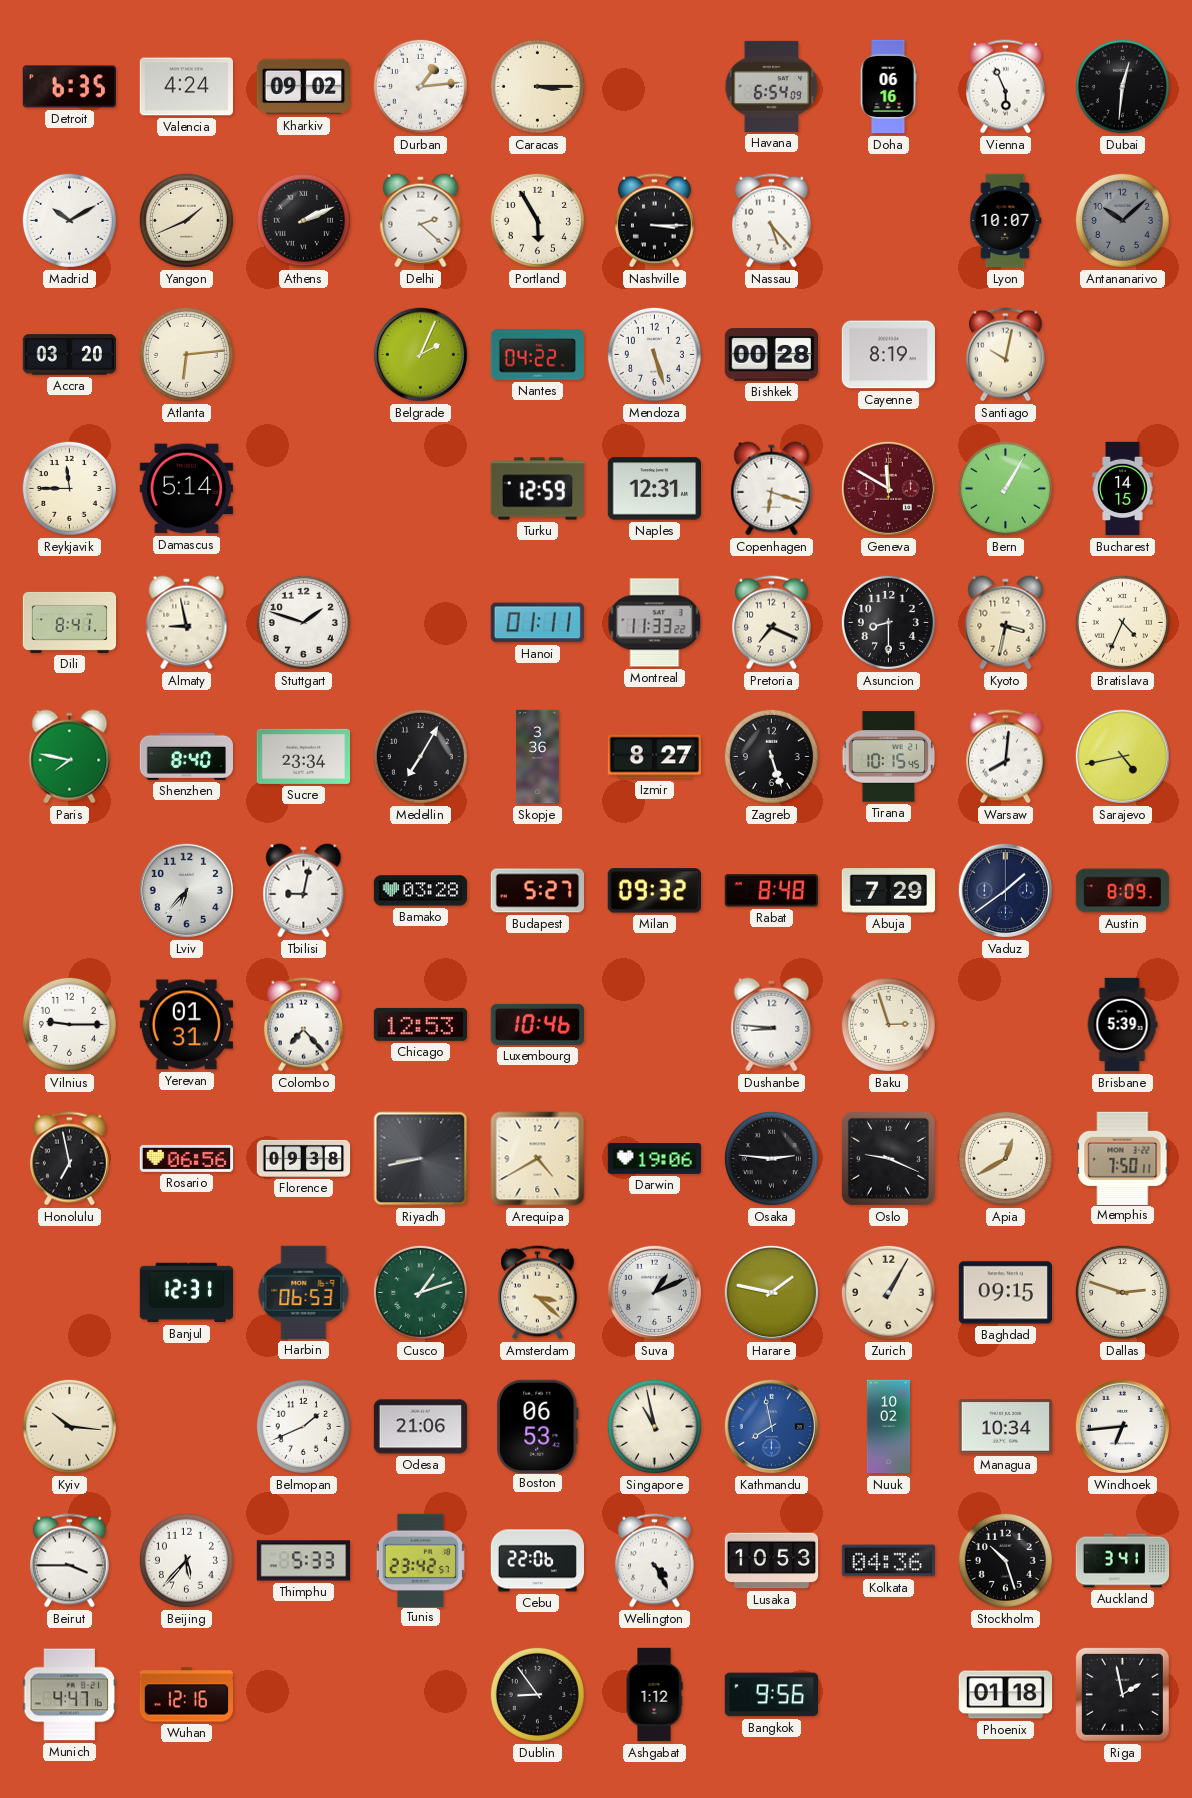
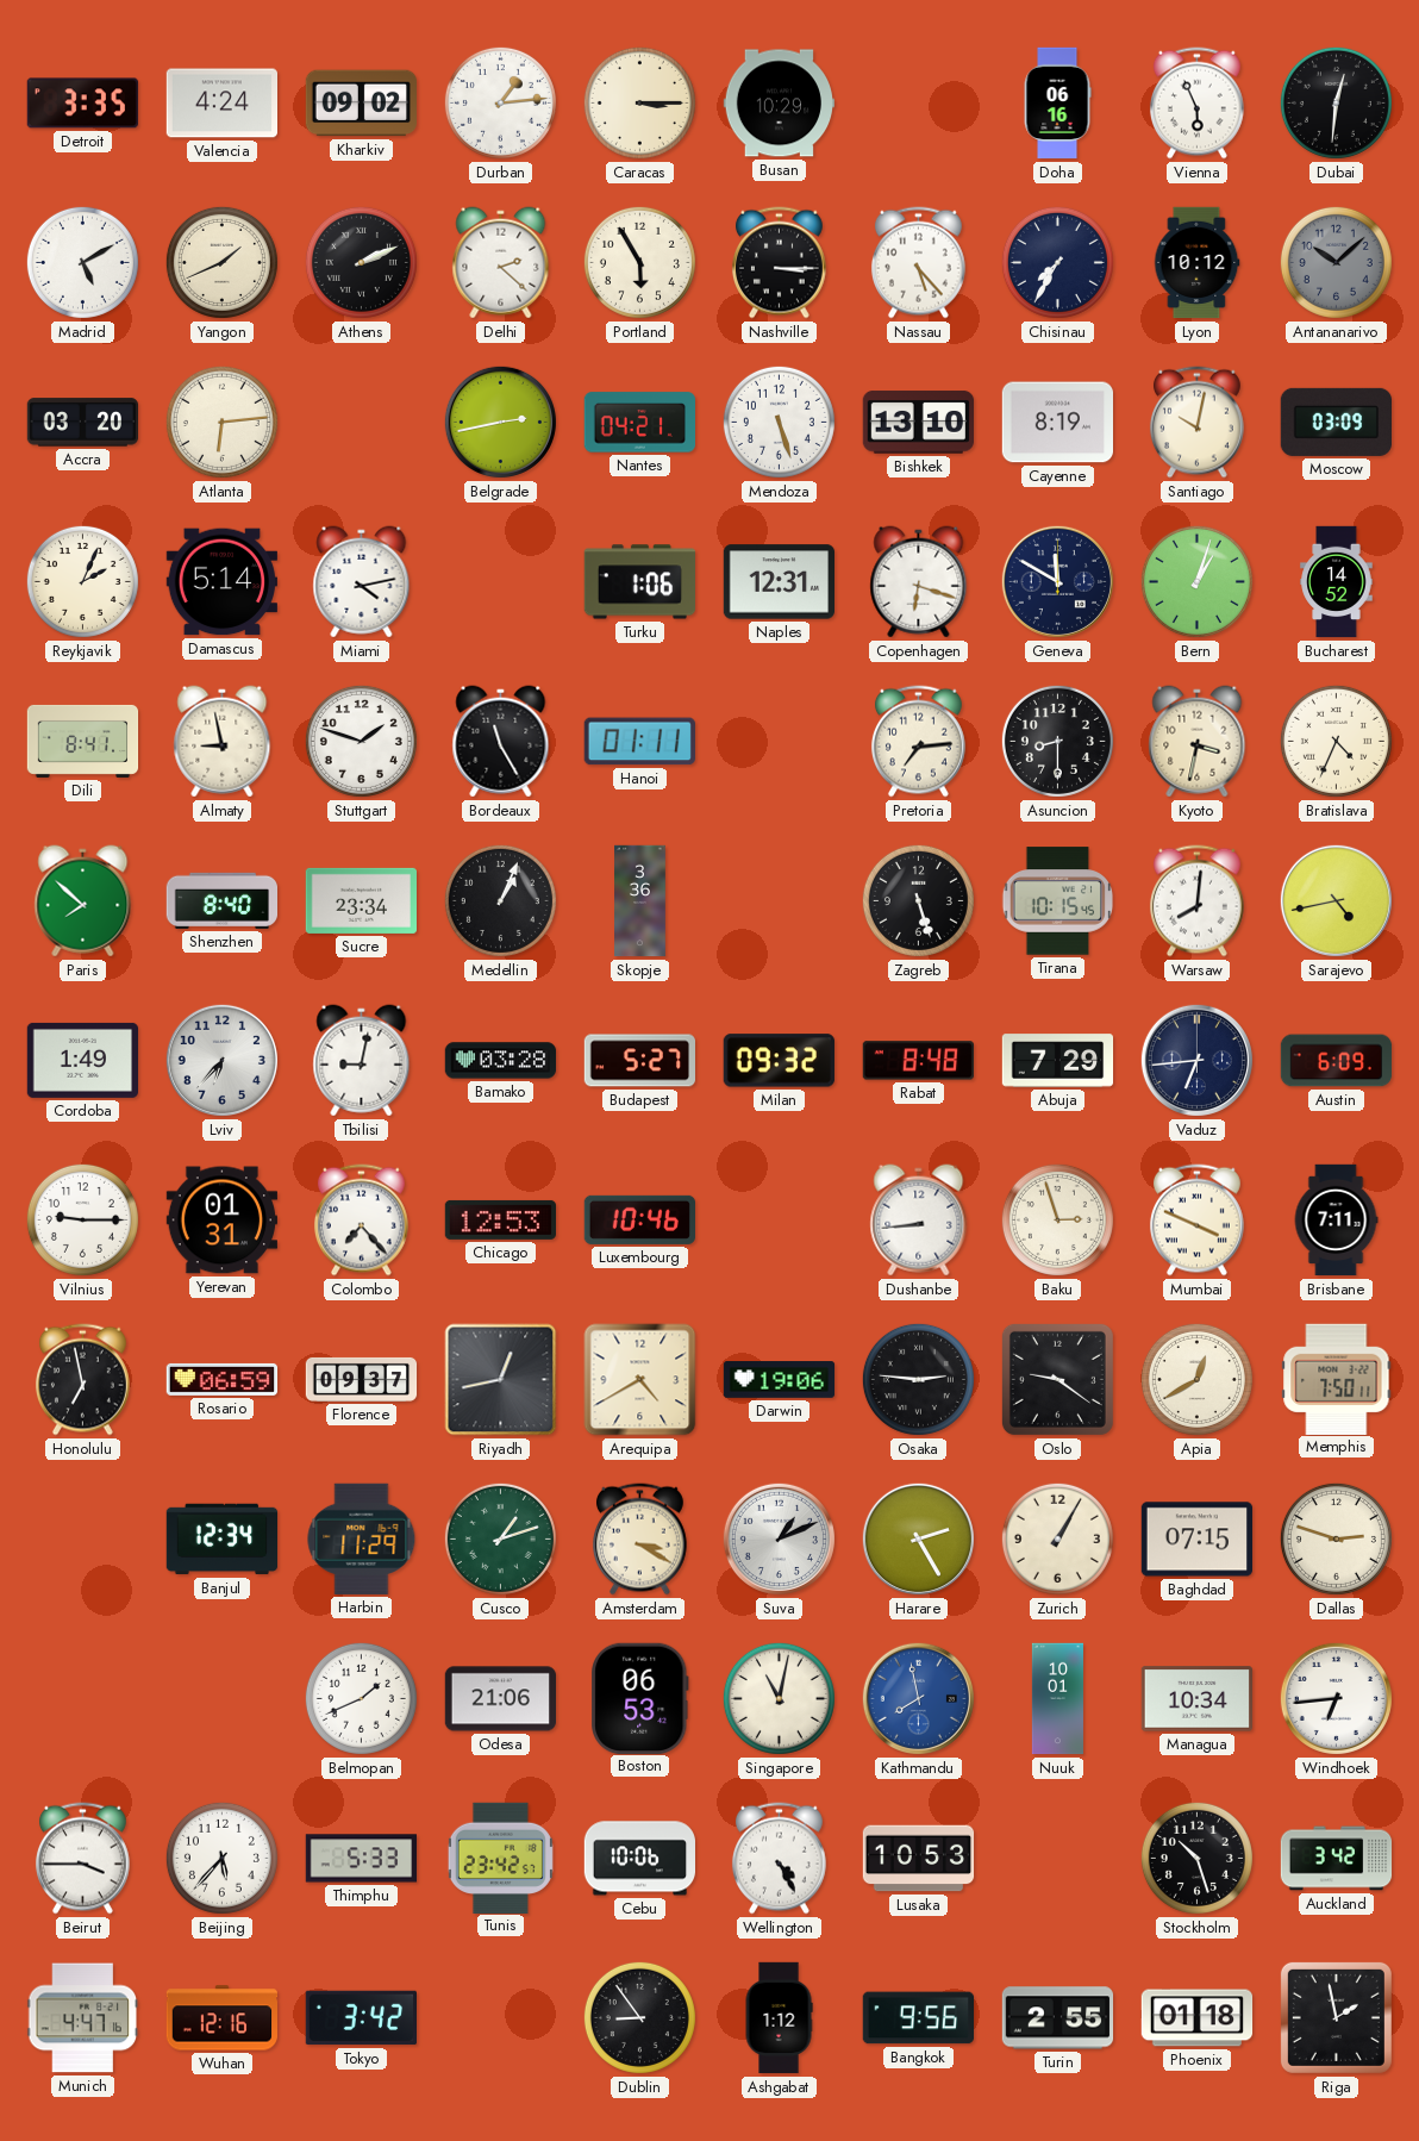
Detroit: 6:35 -> 3:35
Busan: none -> 10:29
Havana: 6:54 -> none
Madrid: 10:10 -> 5:10
Chisinau: none -> 7:35
Lyon: 10:07 -> 10:12
Belgrade: 2:04 -> 2:43
Nantes: 04:22 -> 04:21
Bishkek: 00:28 -> 13:10
Moscow: none -> 03:09
Reykjavik: 11:45 -> 2:04
Miami: none -> 4:13
Turku: 12:59 -> 1:06
Geneva dial: burgundy -> navy
Bern: 1:05 -> 1:03
Bucharest: 14:15 -> 14:52
Bordeaux: none -> 11:25
Montreal: 11:33 -> none
Pretoria: 7:19 -> 7:14
Paris: 7:47 -> 7:52
Medellin: 7:05 -> 1:04
Izmir: 8:27 -> none
Cordoba: none -> 1:49
Vaduz: 1:39 -> 6:44
Austin: 8:09 -> 6:09
Dushanbe: 8:46 -> 8:44
Mumbai: none -> 3:49
Brisbane: 5:39 -> 7:11
Rosario: 06:56 -> 06:59
Florence: 09:38 -> 09:37
Riyadh: 8:43 -> 12:43
Oslo: 9:19 -> 9:21
Banjul: 12:31 -> 12:34
Harbin: 06:53 -> 11:29
Amsterdam: 3:22 -> 3:20
Harare: 1:47 -> 2:25
Baghdad: 09:15 -> 07:15
Kyiv: 10:16 -> none
Singapore: 10:58 -> 11:02
Nuuk: 10:02 -> 10:01
Cebu: 22:06 -> 10:06
Kolkata: 04:36 -> none
Auckland: 3:41 -> 3:42
Tokyo: none -> 3:42
Turin: none -> 2:55
